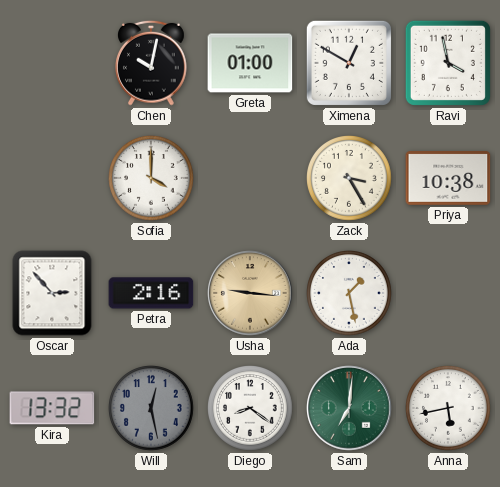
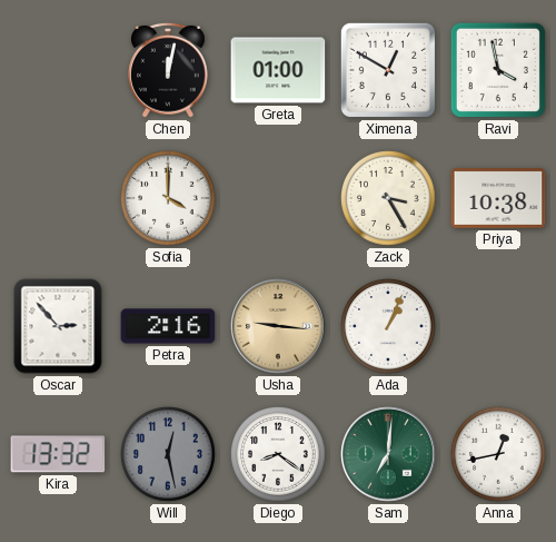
Chen: 10:02 -> 12:02
Ada: 1:28 -> 1:04
Anna: 5:43 -> 12:43
